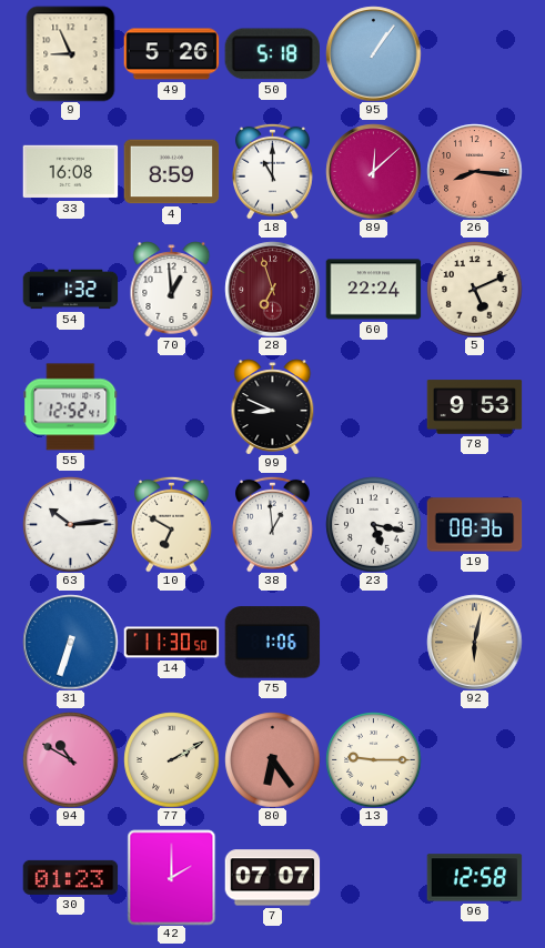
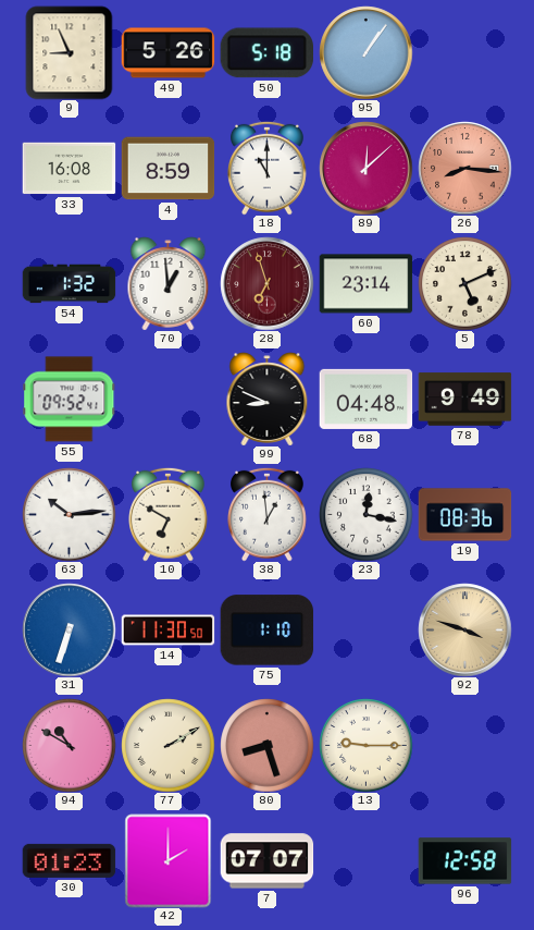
60: 22:24 -> 23:14
55: 12:52 -> 09:52
68: none -> 04:48
78: 9:53 -> 9:49
23: 5:17 -> 12:17
75: 1:06 -> 1:10
92: 6:02 -> 3:48
80: 6:24 -> 8:27
